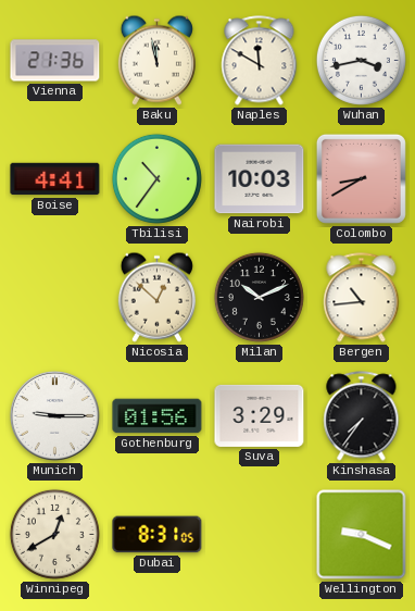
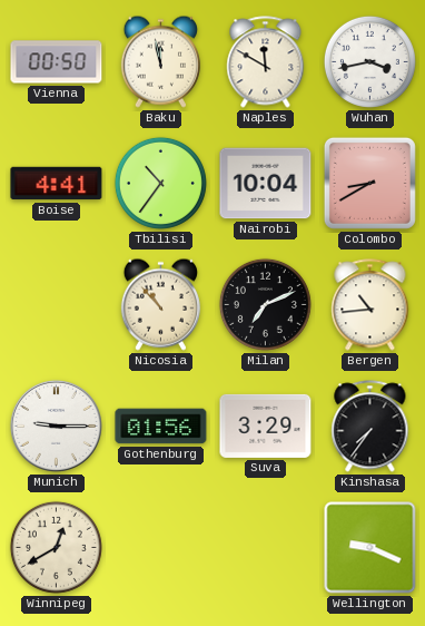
Vienna: 21:36 -> 00:50
Nairobi: 10:03 -> 10:04
Nicosia: 12:52 -> 10:53
Milan: 10:11 -> 7:11
Dubai: 8:31 -> none
